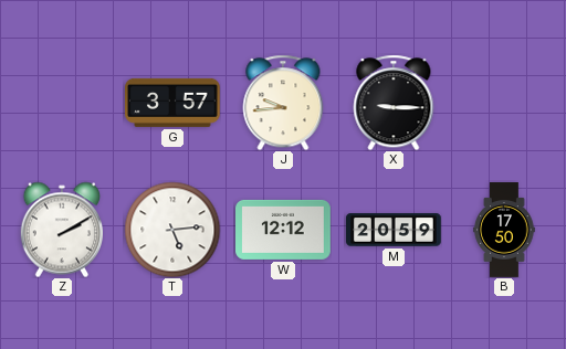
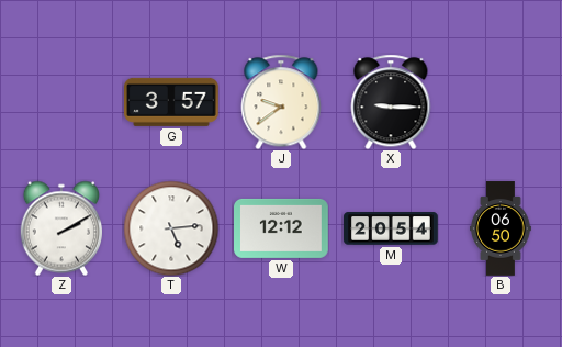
J: 9:44 -> 9:39
M: 20:59 -> 20:54
B: 17:50 -> 06:50
